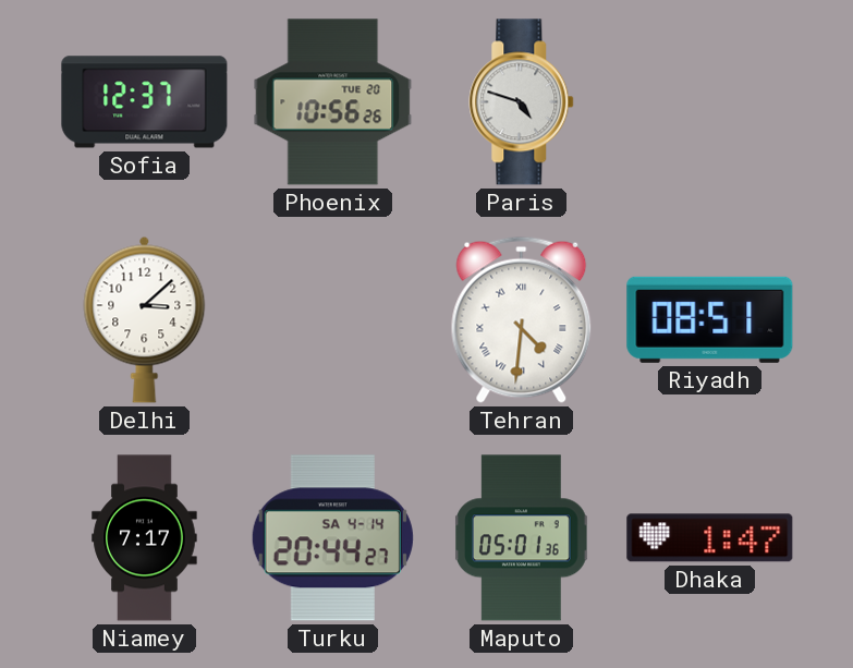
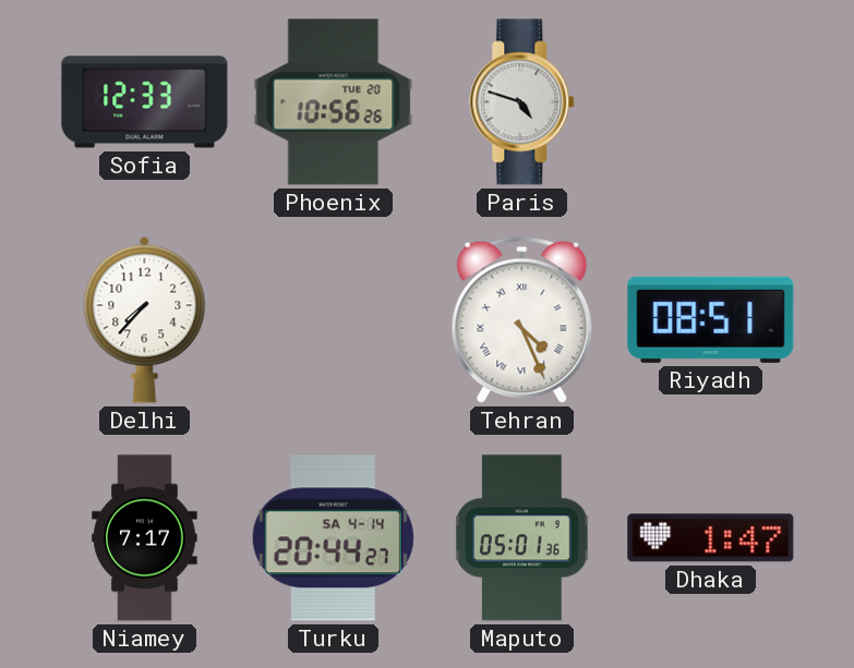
Sofia: 12:37 -> 12:33
Delhi: 3:08 -> 7:37
Tehran: 4:31 -> 4:26
